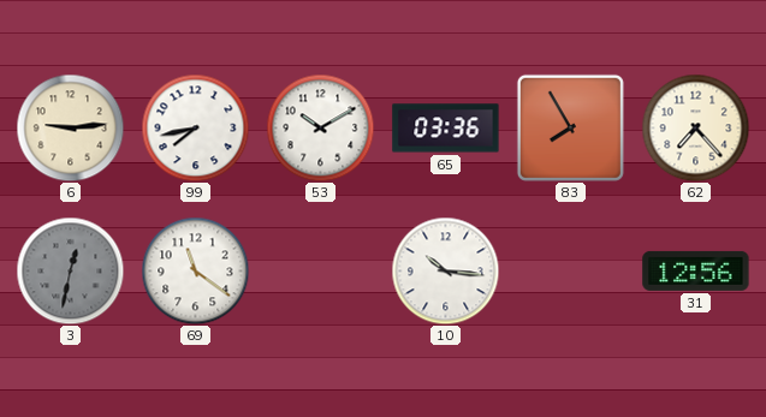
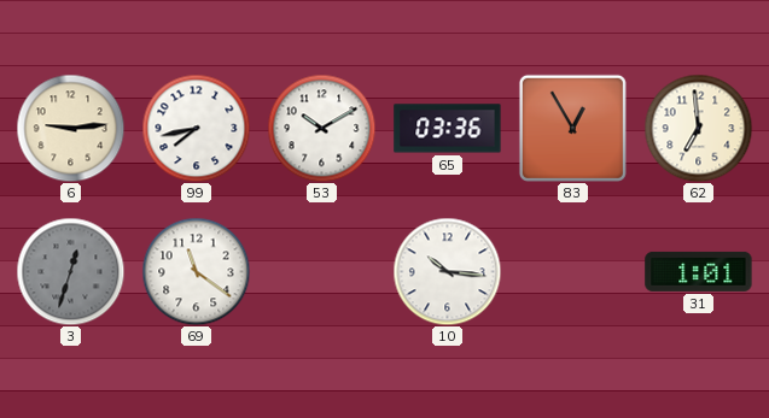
83: 7:55 -> 12:55
62: 7:23 -> 6:59
3: 12:32 -> 12:33
31: 12:56 -> 1:01
